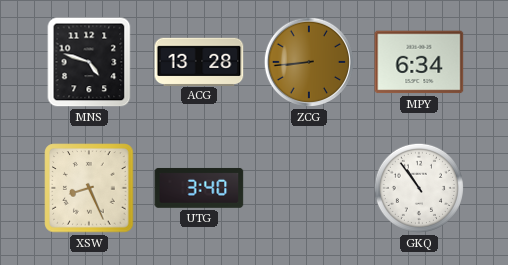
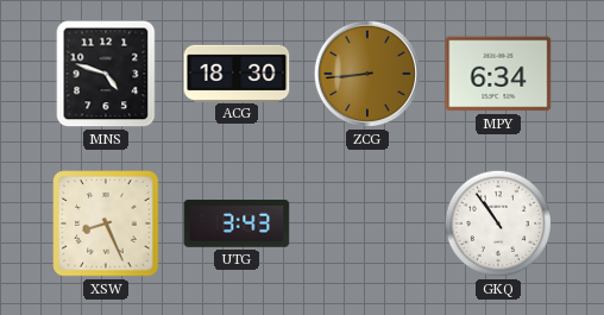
ACG: 13:28 -> 18:30
UTG: 3:40 -> 3:43
